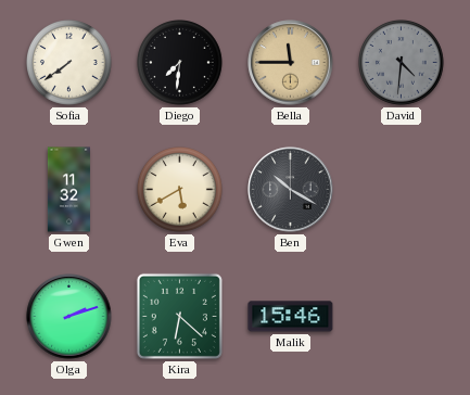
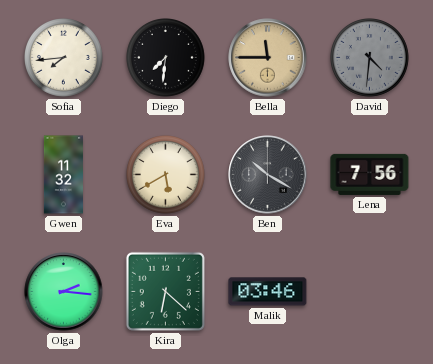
Sofia: 7:39 -> 7:44
Lena: none -> 7:56
Olga: 2:12 -> 2:16
Malik: 15:46 -> 03:46
